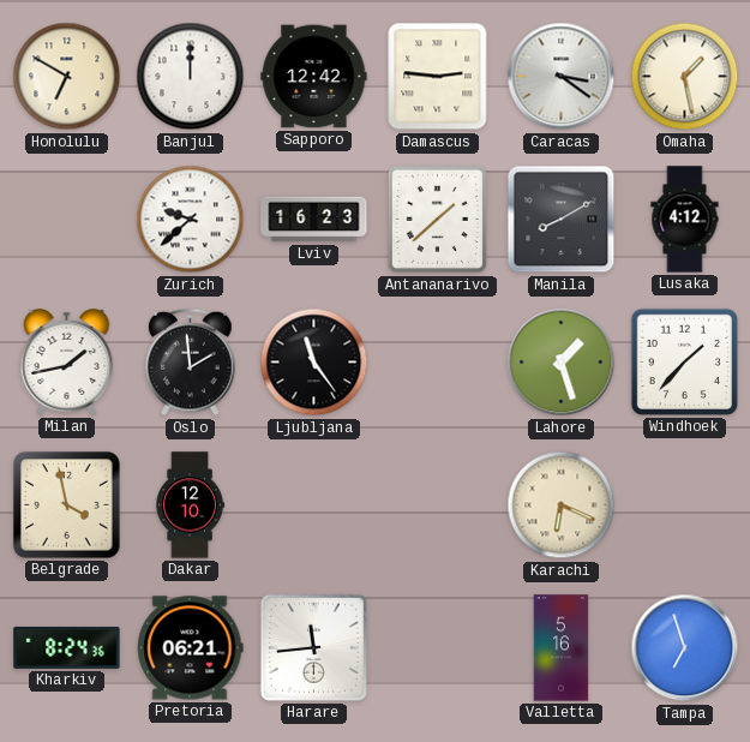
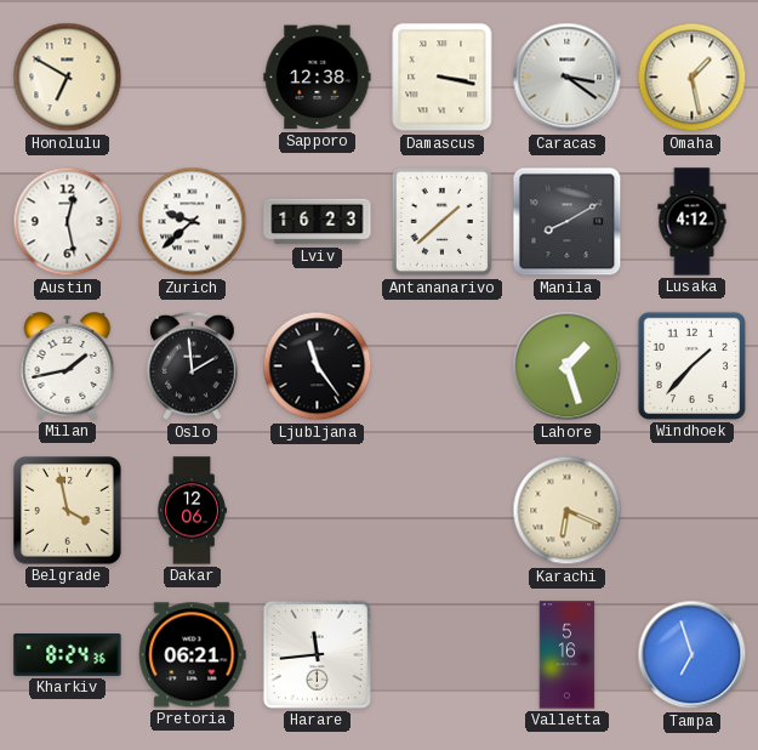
Banjul: 12:00 -> none
Sapporo: 12:42 -> 12:38
Damascus: 2:46 -> 3:17
Austin: none -> 12:28
Dakar: 12:10 -> 12:06
